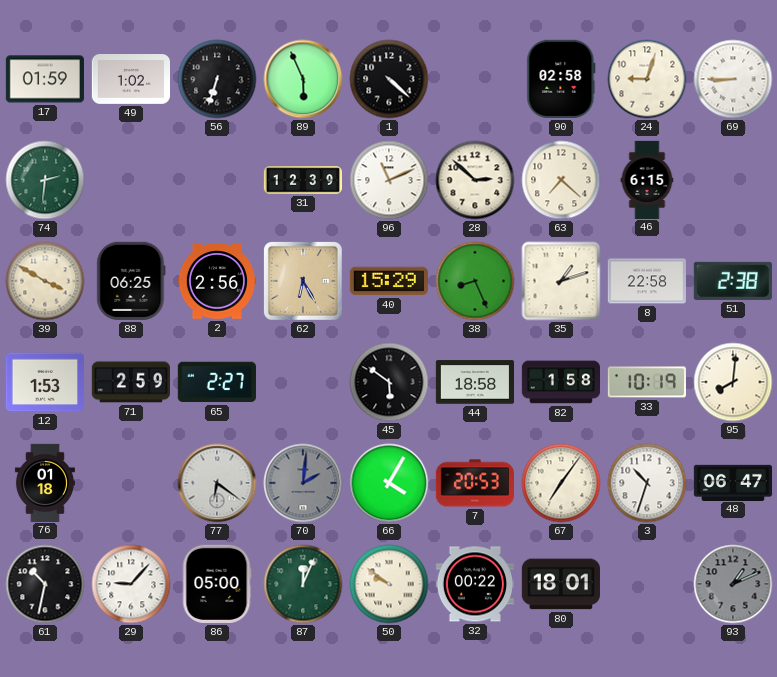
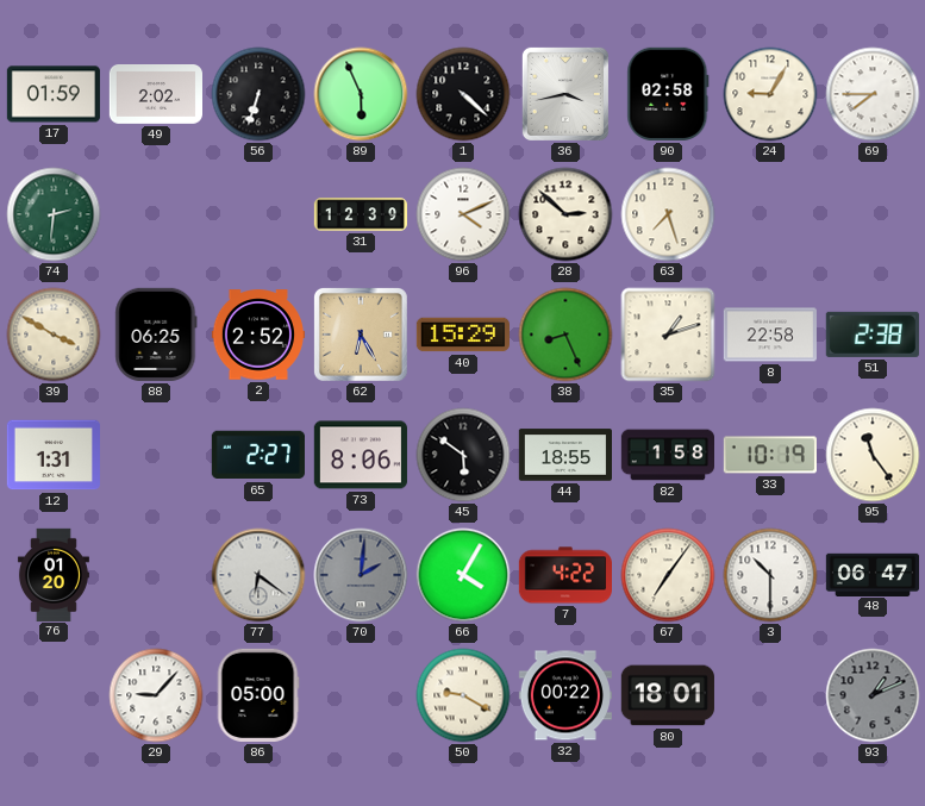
49: 1:02 -> 2:02
36: none -> 3:43
24: 9:03 -> 9:05
69: 8:45 -> 7:45
96: 11:11 -> 4:11
63: 7:22 -> 7:27
46: 6:15 -> none
2: 2:56 -> 2:52
12: 1:53 -> 1:31
71: 2:59 -> none
73: none -> 8:06
44: 18:58 -> 18:55
95: 8:01 -> 11:24
76: 01:18 -> 01:20
7: 20:53 -> 4:22
3: 10:33 -> 10:30
61: 10:32 -> none
87: 12:04 -> none
50: 9:51 -> 9:20
